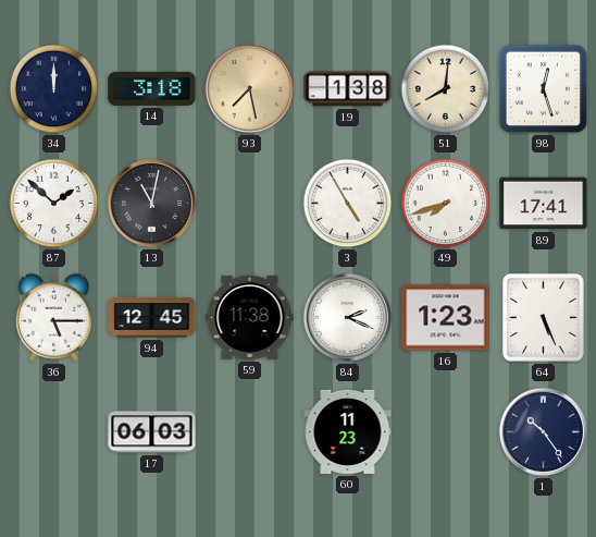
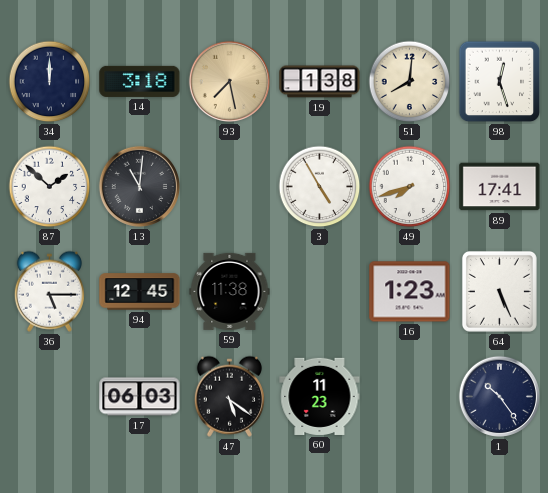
13: 11:02 -> 11:01
84: 2:19 -> none
47: none -> 5:21
